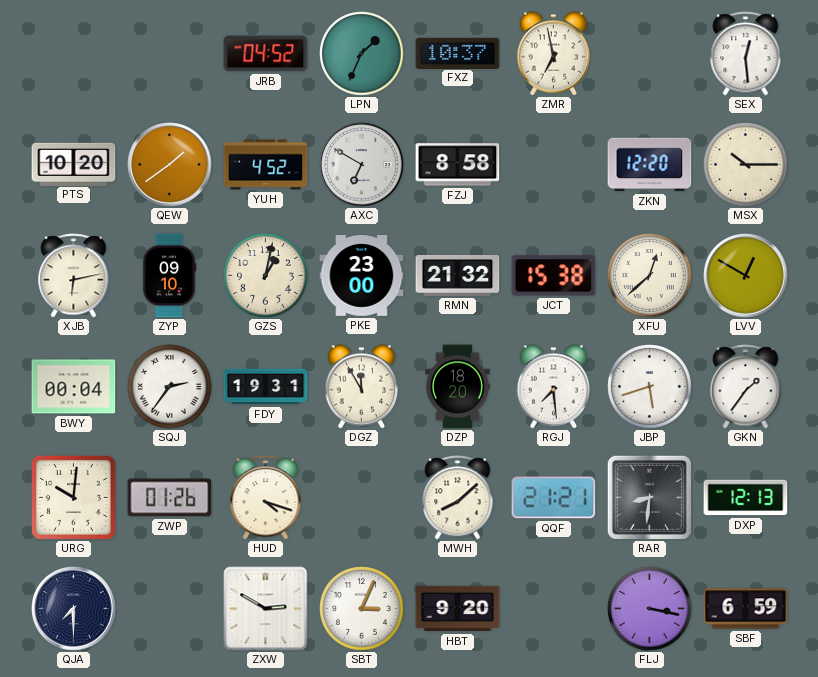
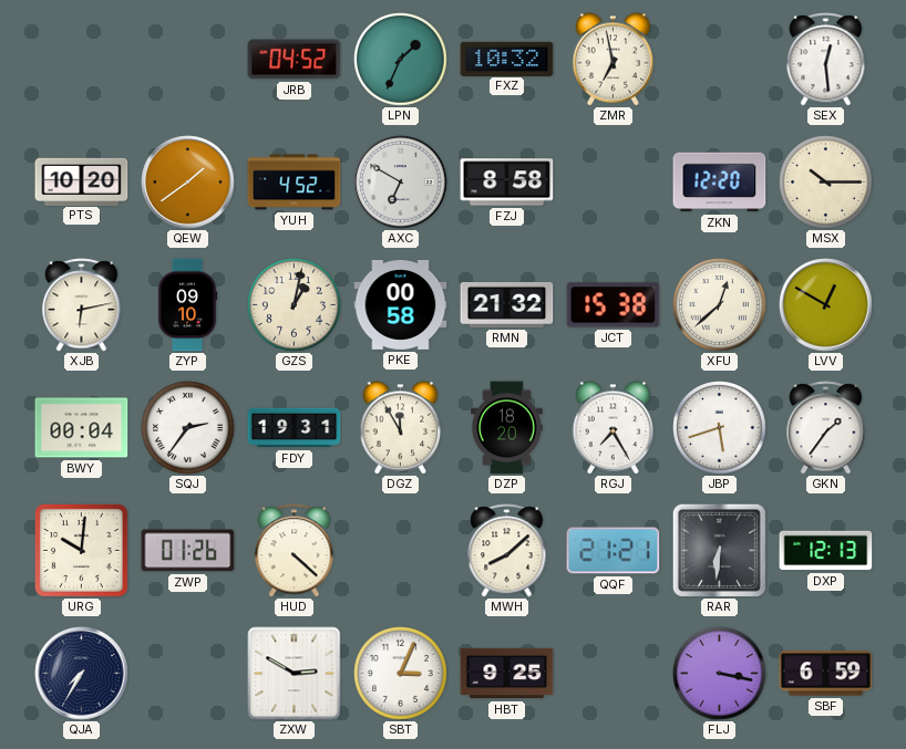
FXZ: 10:37 -> 10:32
PKE: 23:00 -> 00:58
RGJ: 7:29 -> 7:25
HUD: 4:18 -> 4:22
RAR: 8:31 -> 6:31
QJA: 7:30 -> 7:35
HBT: 9:20 -> 9:25
